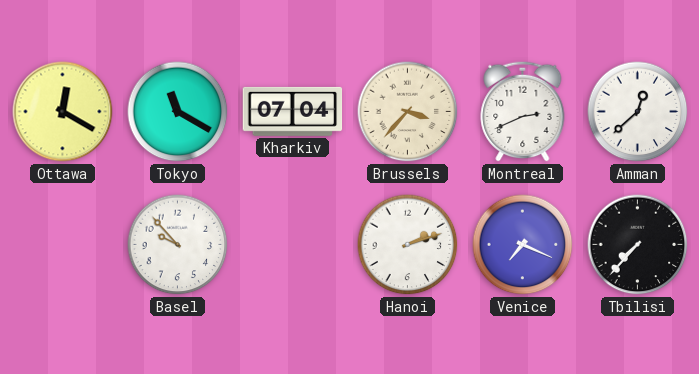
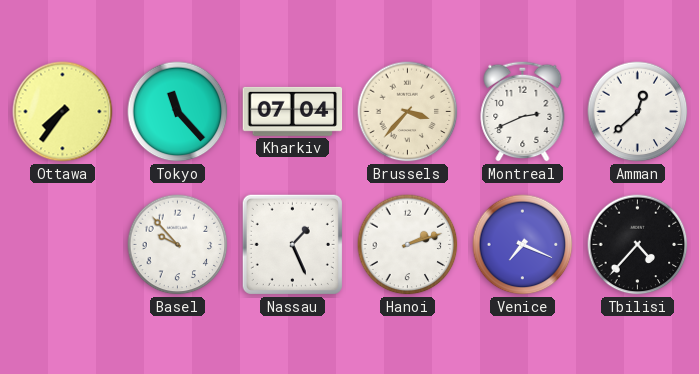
Ottawa: 12:20 -> 7:36
Tokyo: 11:20 -> 11:23
Nassau: none -> 1:26
Tbilisi: 7:37 -> 4:37
